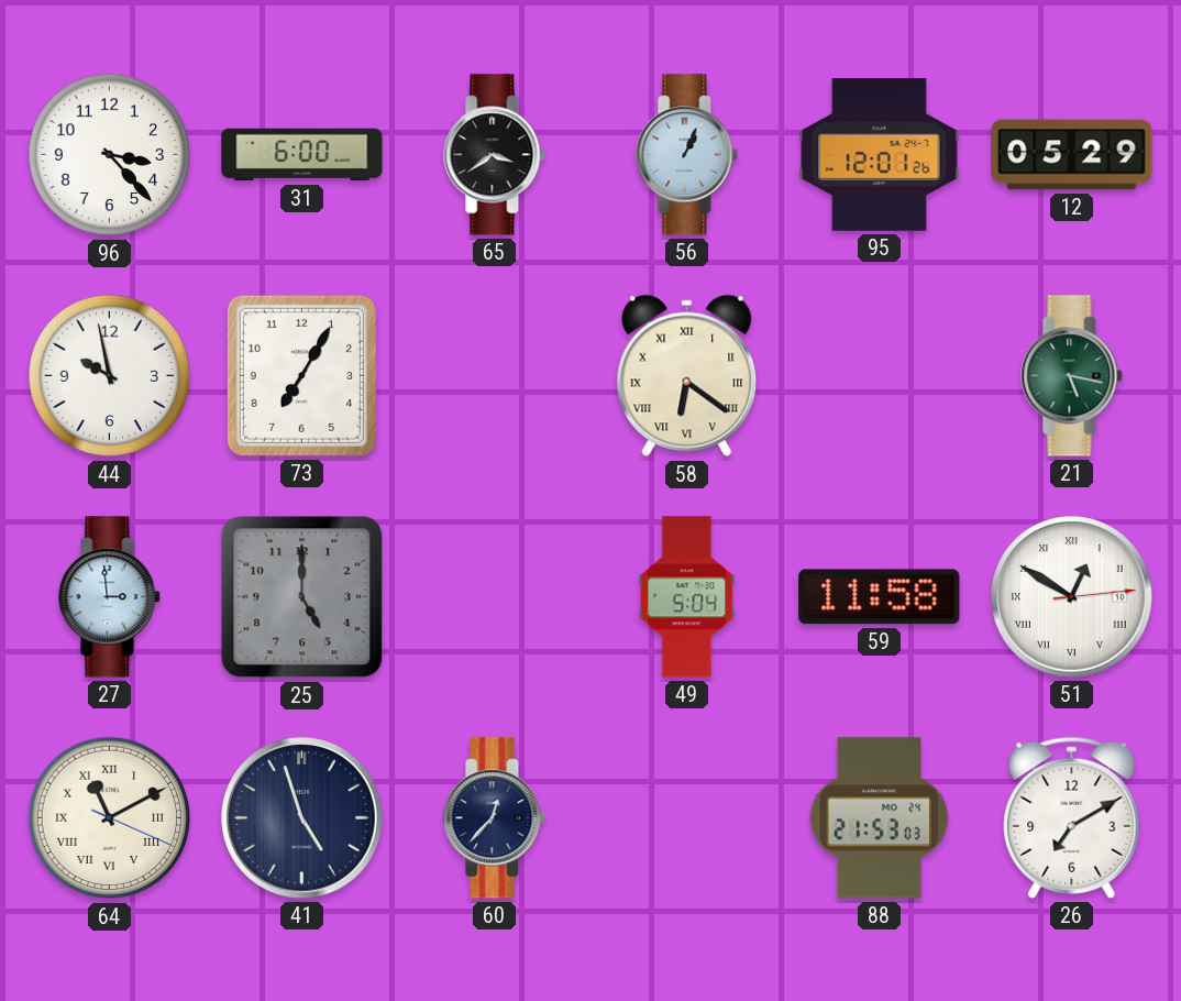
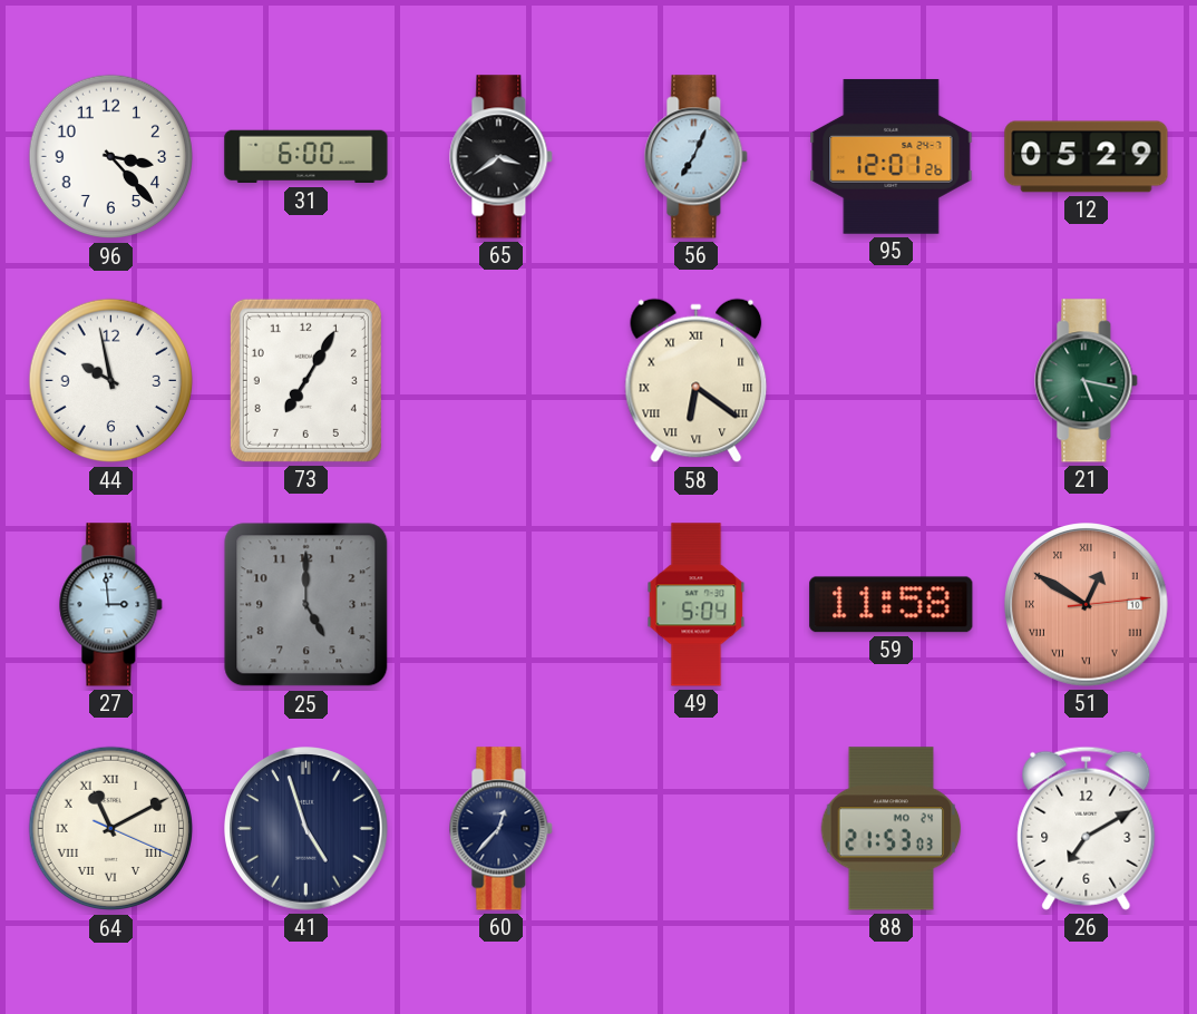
56: 1:04 -> 7:04
51 dial: white -> salmon
